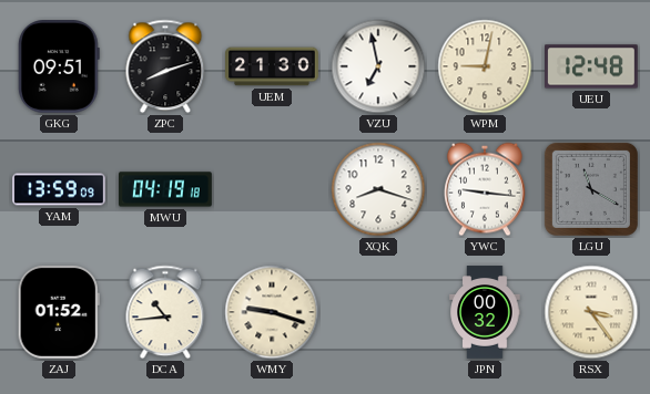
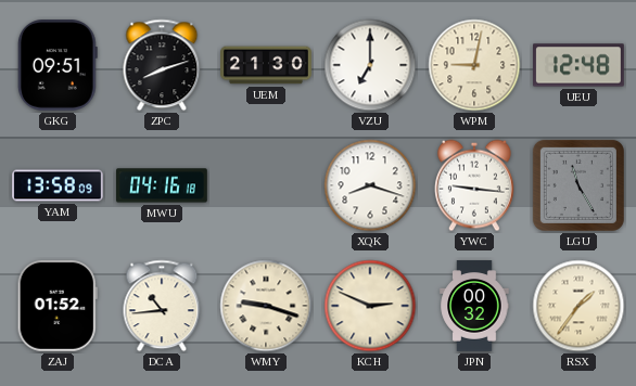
VZU: 6:58 -> 7:00
YAM: 13:59 -> 13:58
MWU: 04:19 -> 04:16
LGU: 11:20 -> 11:25
KCH: none -> 2:49
RSX: 3:24 -> 1:36
